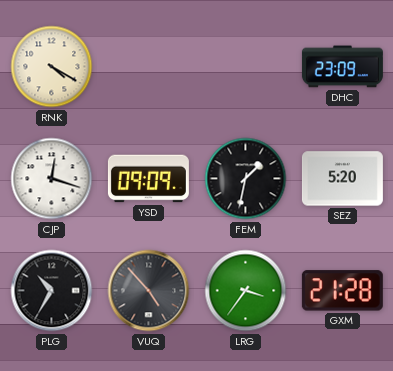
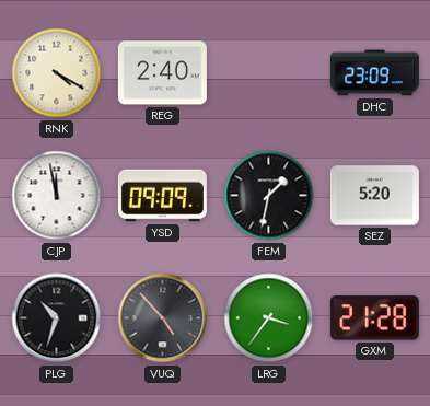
REG: none -> 2:40
CJP: 12:18 -> 11:58
PLG: 10:35 -> 10:33
